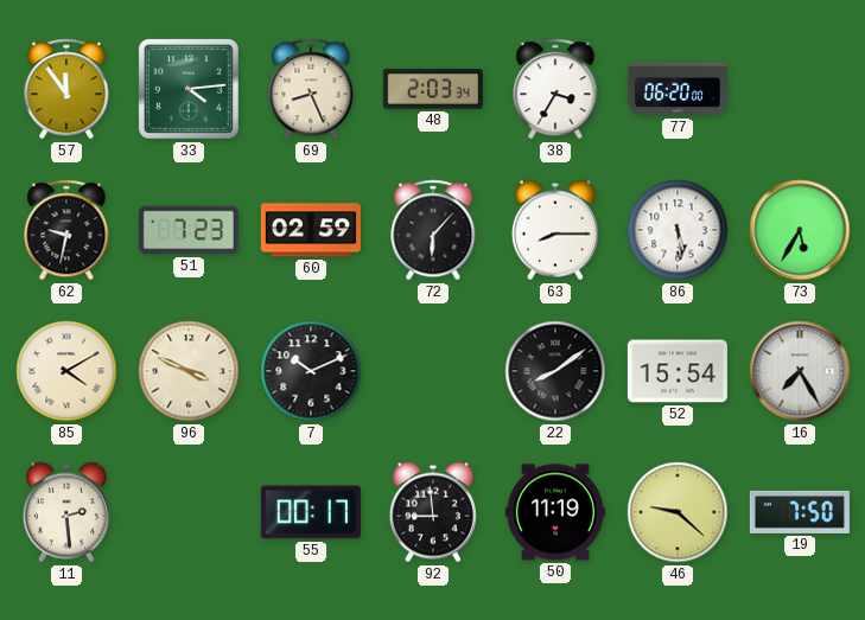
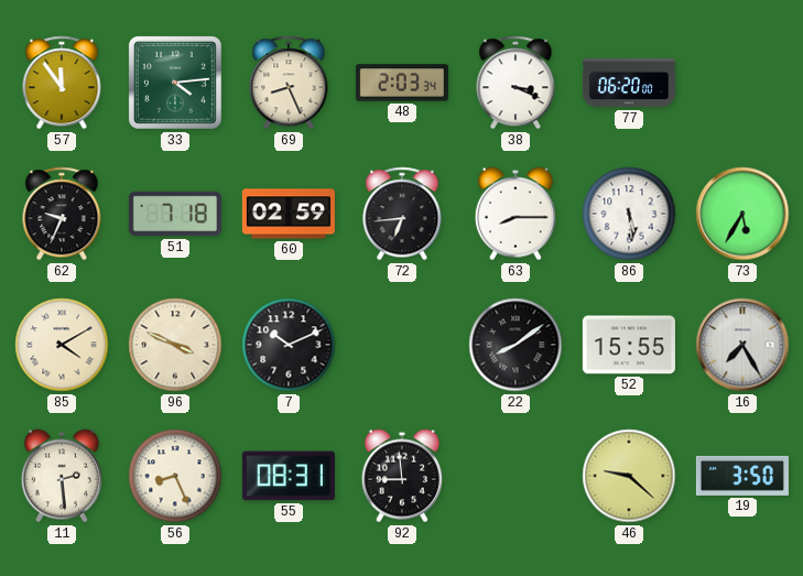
38: 3:35 -> 3:19
62: 9:32 -> 9:34
51: 7:23 -> 7:18
72: 6:07 -> 6:44
52: 15:54 -> 15:55
56: none -> 8:26
55: 00:17 -> 08:31
50: 11:19 -> none
19: 7:50 -> 3:50
